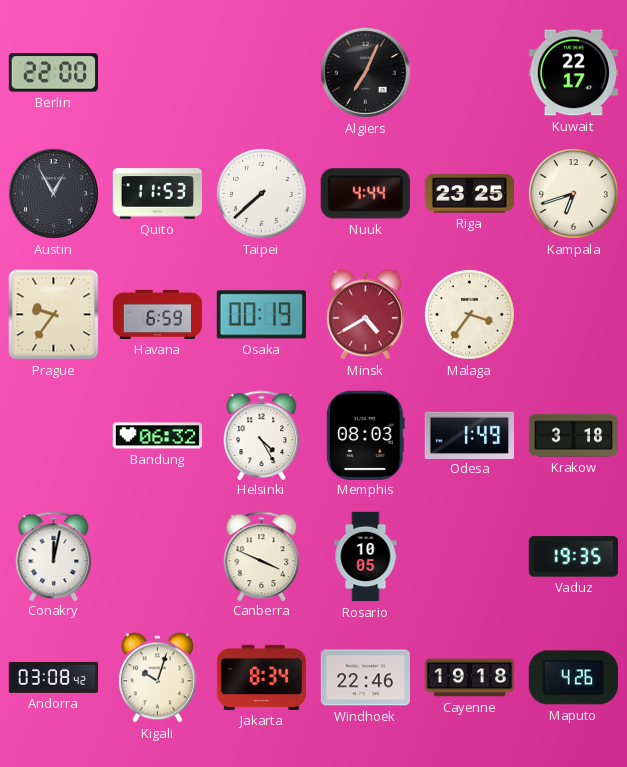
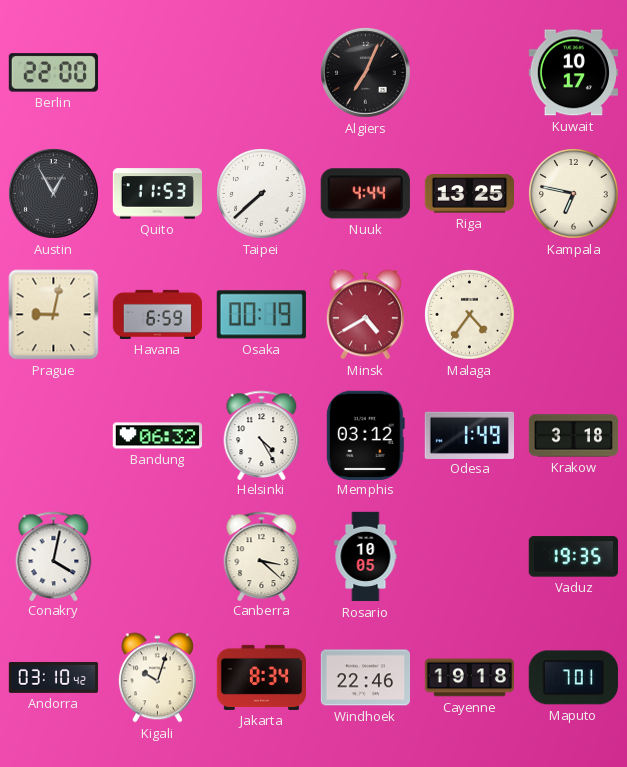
Kuwait: 22:17 -> 10:17
Riga: 23:25 -> 13:25
Kampala: 6:42 -> 6:47
Prague: 9:36 -> 9:02
Malaga: 3:36 -> 4:36
Memphis: 08:03 -> 03:12
Conakry: 12:02 -> 4:02
Canberra: 3:49 -> 3:22
Andorra: 03:08 -> 03:10
Maputo: 4:26 -> 7:01
